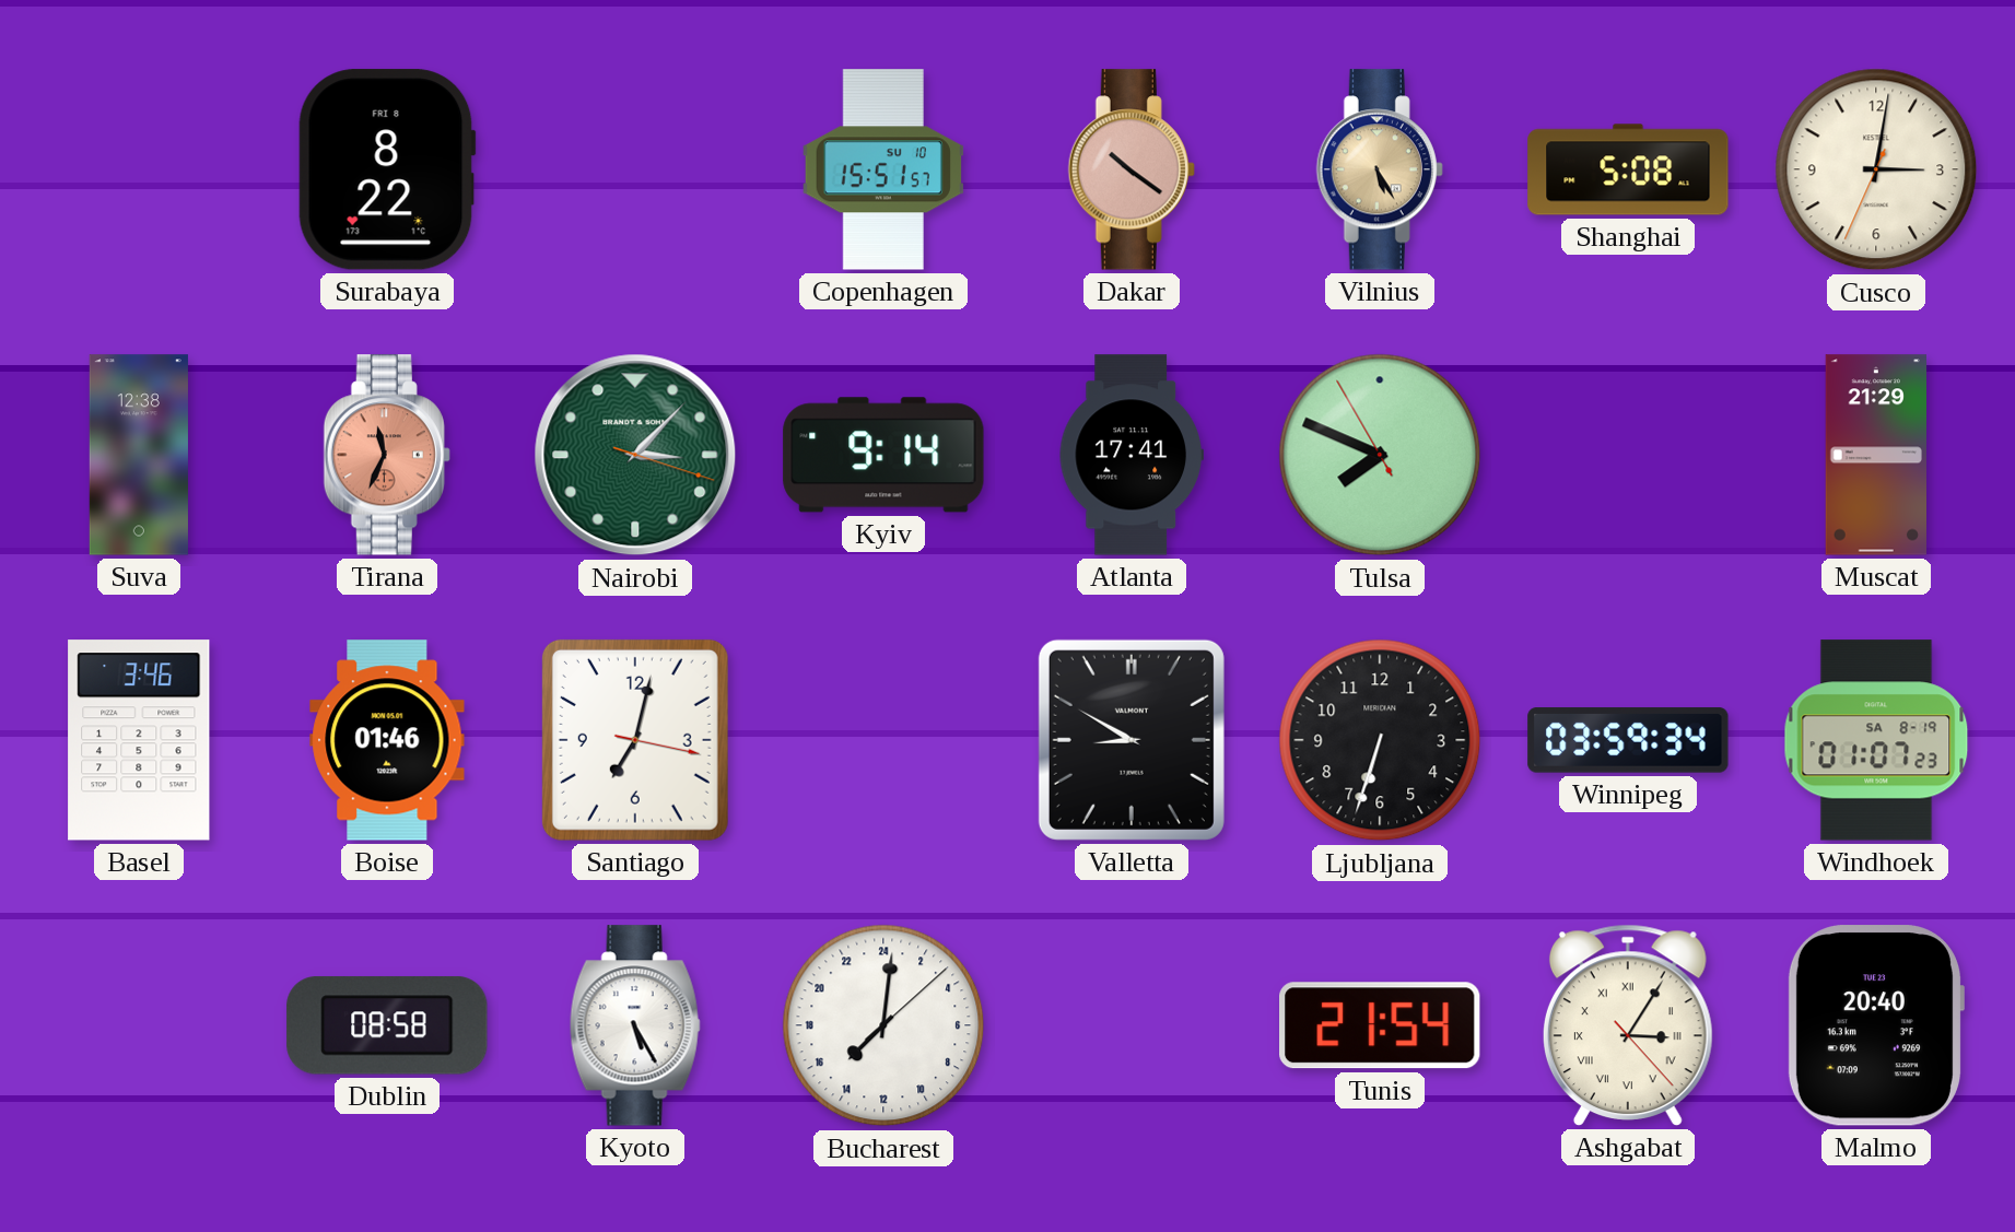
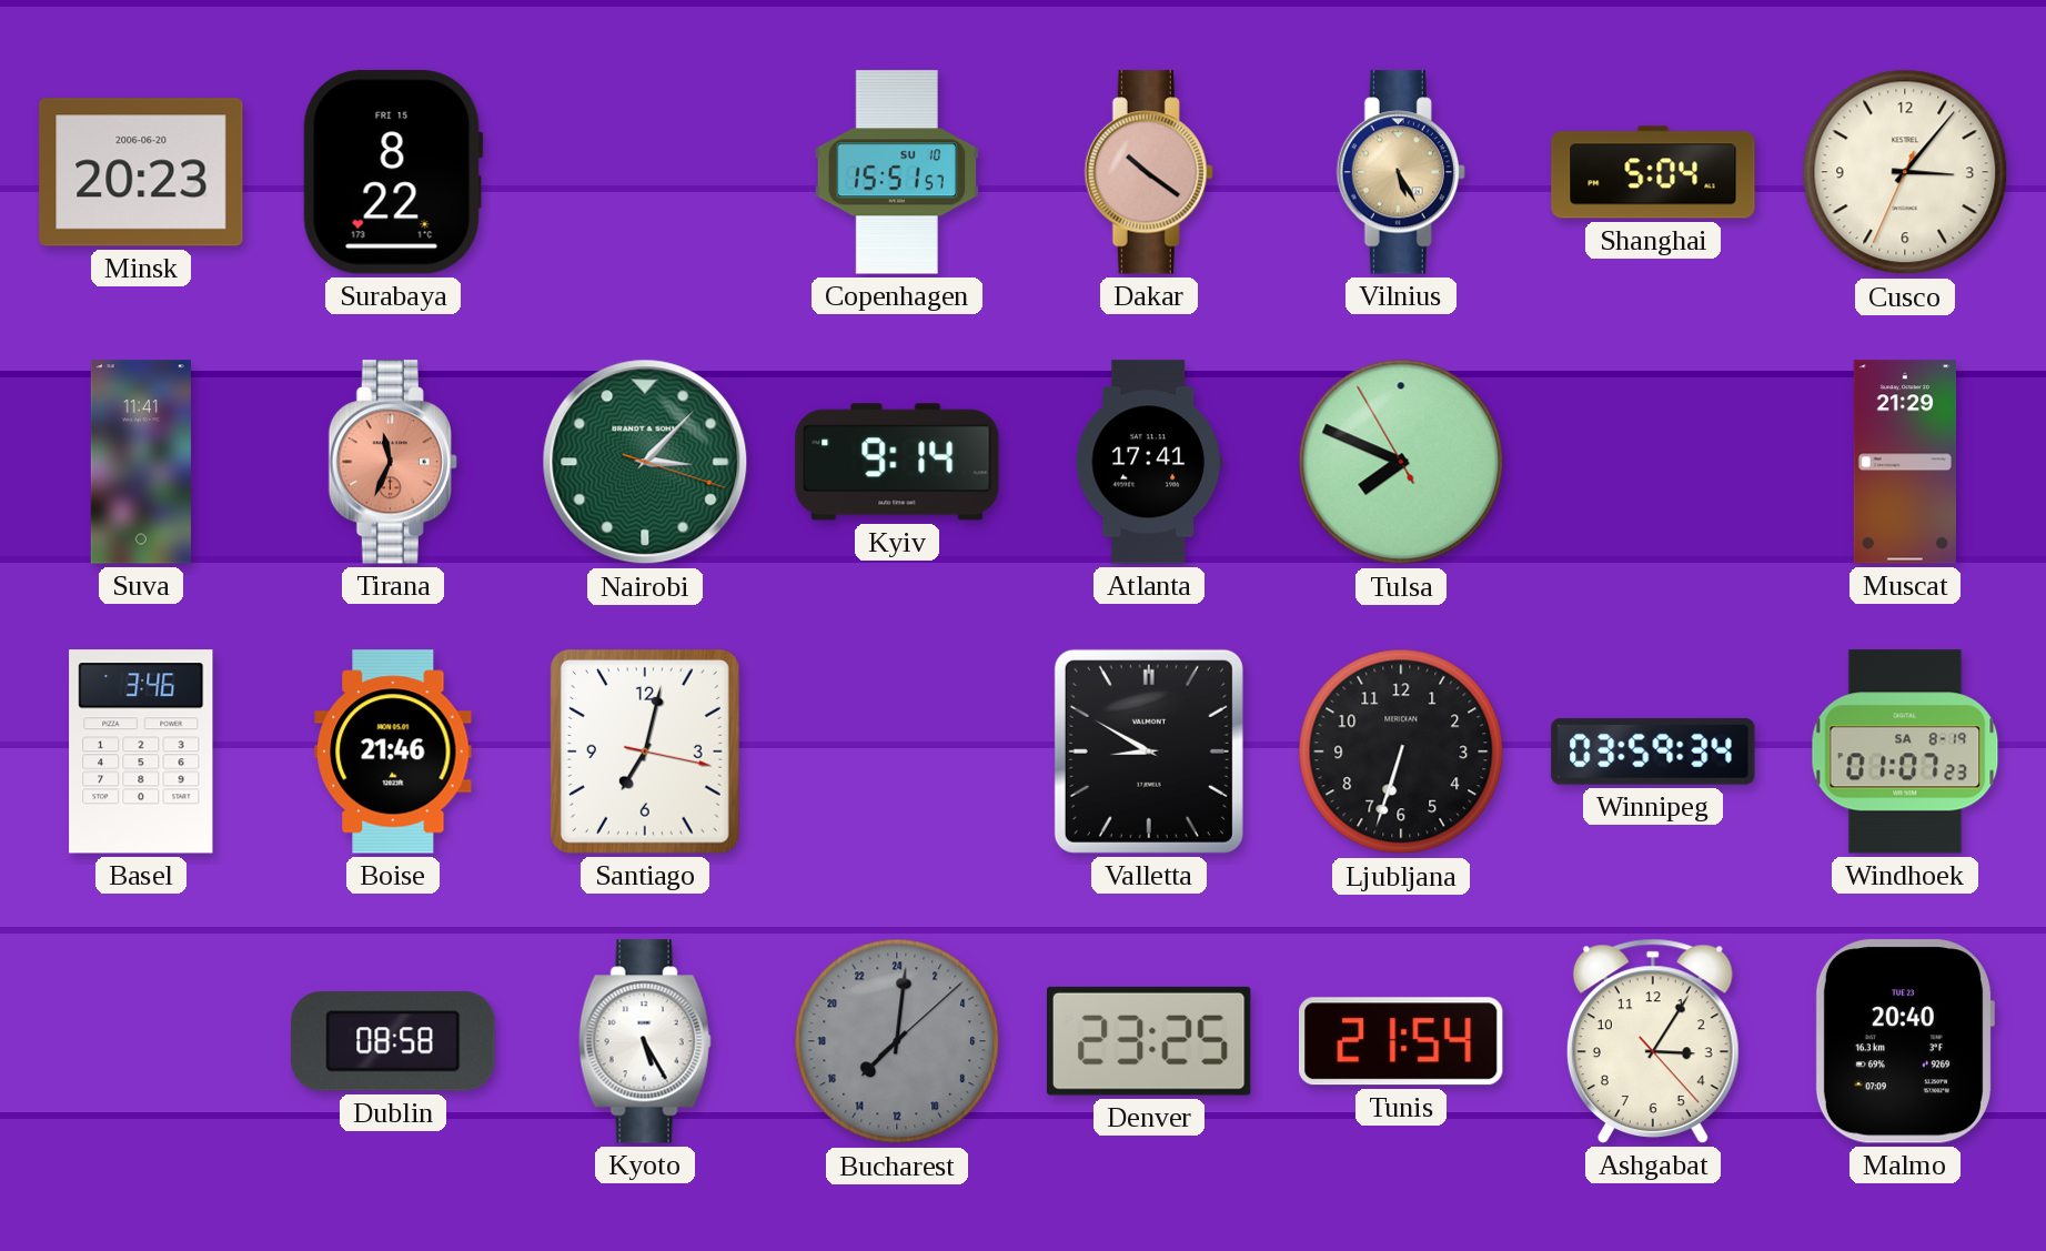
Minsk: none -> 20:23
Surabaya date: FRI 8 -> FRI 15
Shanghai: 5:08 -> 5:04
Cusco: 3:01 -> 3:06
Suva: 12:38 -> 11:41
Boise: 01:46 -> 21:46
Bucharest dial: white -> grey
Denver: none -> 23:25
Ashgabat numerals: Roman -> Arabic
